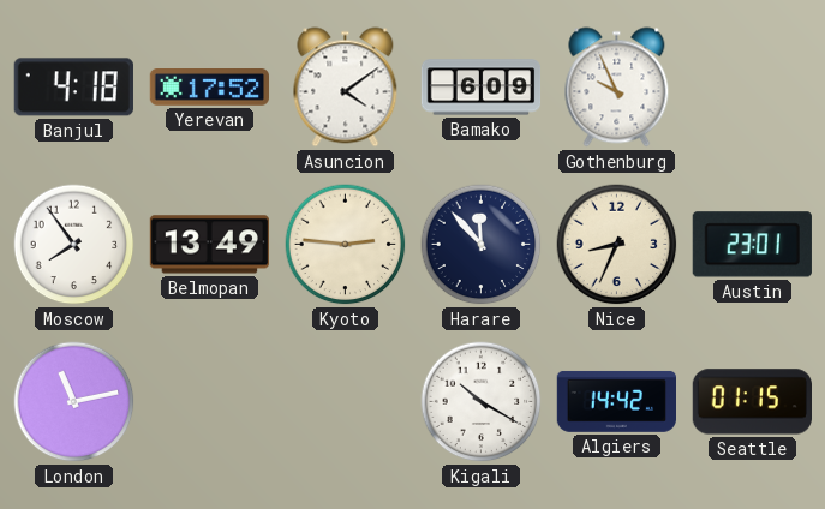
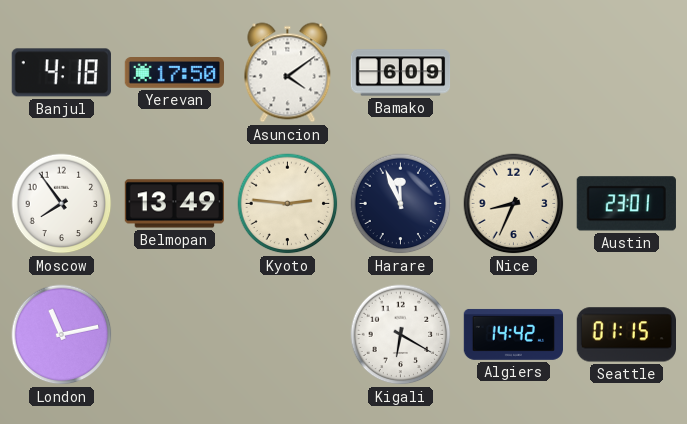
Yerevan: 17:52 -> 17:50
Gothenburg: 9:56 -> none
Harare: 11:53 -> 11:56
Kigali: 10:20 -> 6:20
